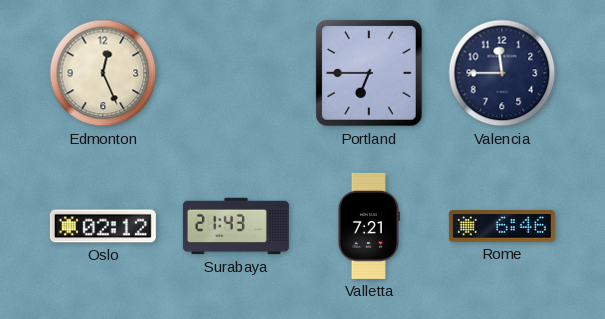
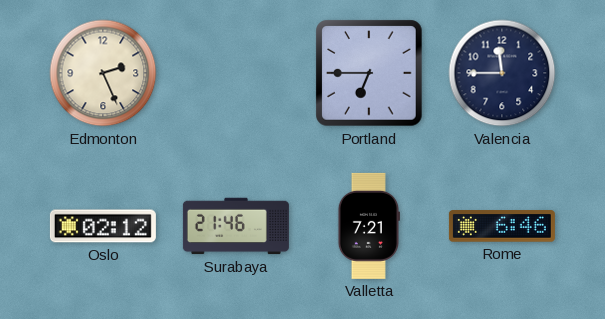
Edmonton: 12:26 -> 2:26
Surabaya: 21:43 -> 21:46
